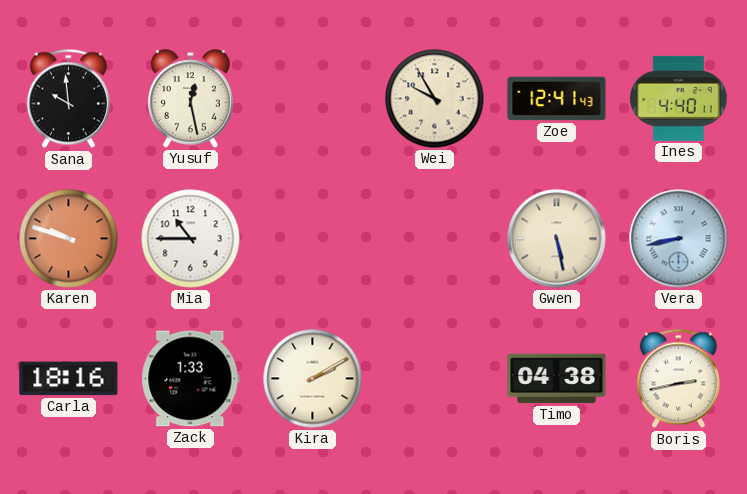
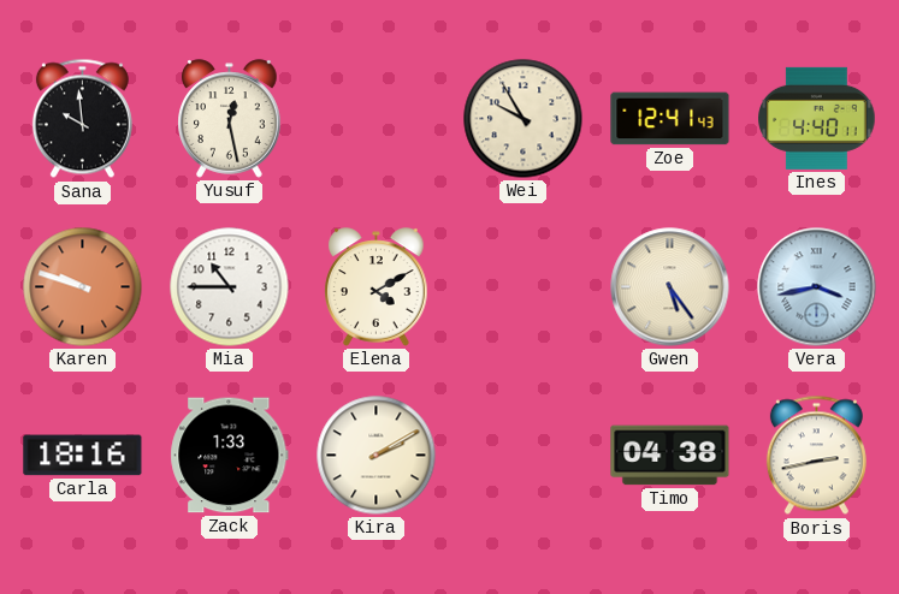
Elena: none -> 4:10
Gwen: 5:28 -> 5:24
Vera: 8:43 -> 3:43
